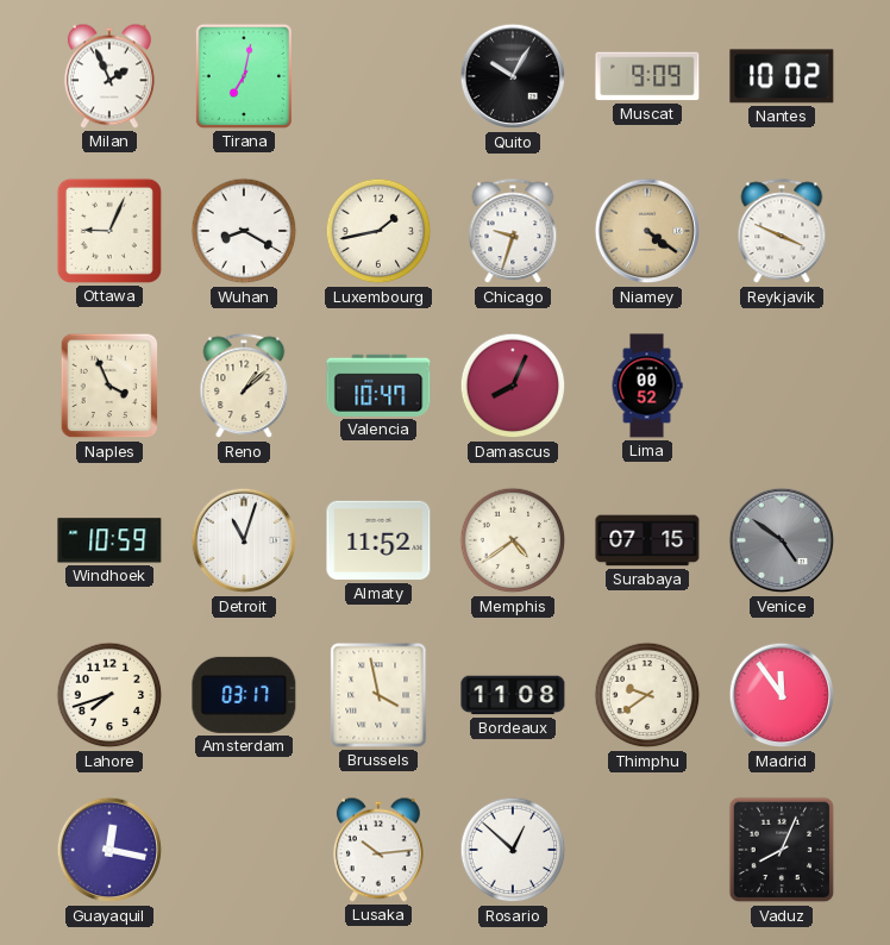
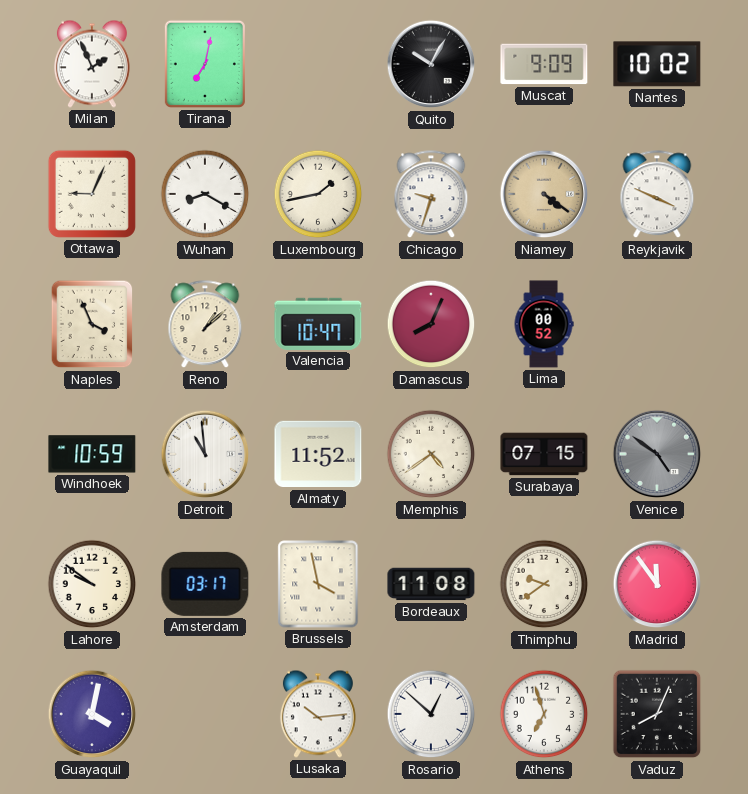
Detroit: 11:03 -> 10:59
Lahore: 7:42 -> 9:51
Guayaquil: 12:17 -> 4:02
Athens: none -> 6:57
